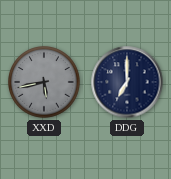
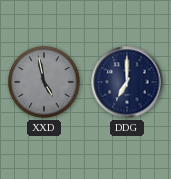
XXD: 5:43 -> 4:58
